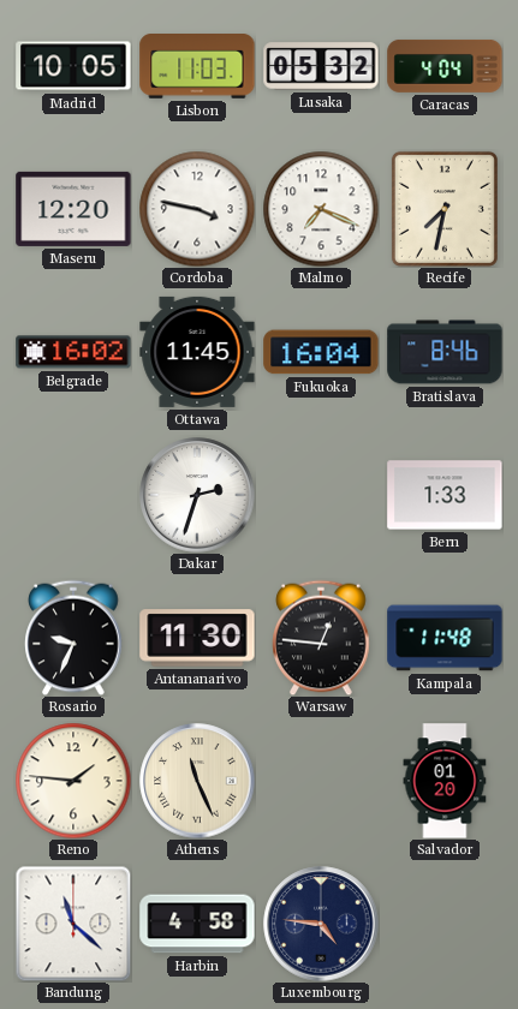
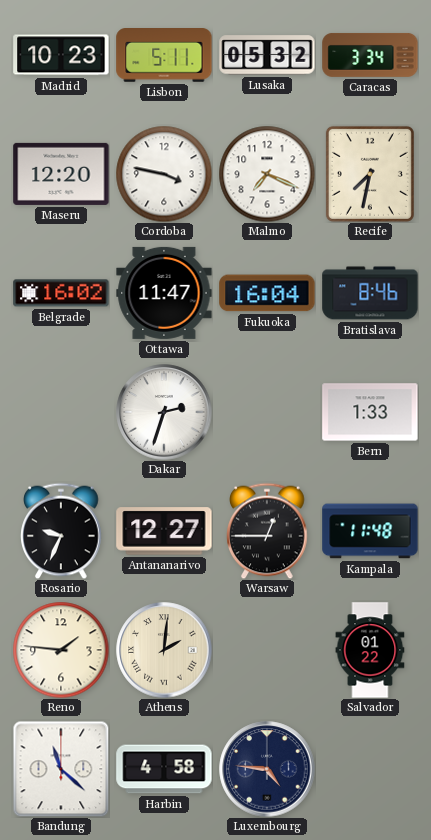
Madrid: 10:05 -> 10:23
Lisbon: 11:03 -> 5:11
Caracas: 4:04 -> 3:34
Ottawa: 11:45 -> 11:47
Antananarivo: 11:30 -> 12:27
Warsaw: 12:46 -> 12:45
Athens: 11:26 -> 2:01
Salvador: 01:20 -> 01:22
